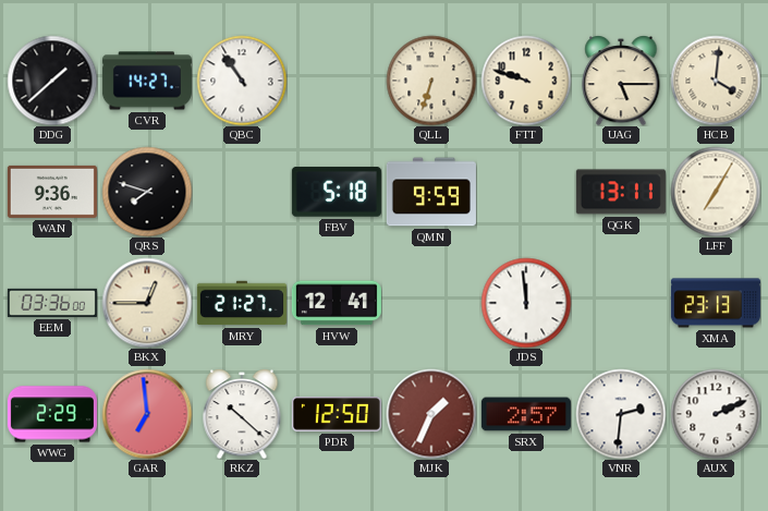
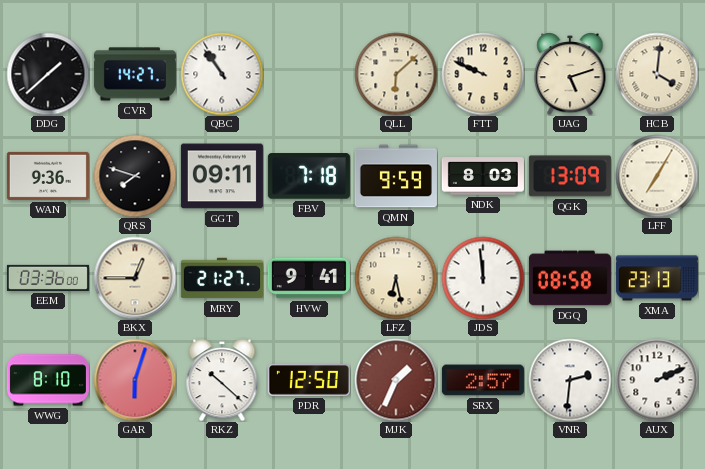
QLL: 6:33 -> 6:08
FTT: 9:48 -> 9:49
UAG: 5:15 -> 5:12
GGT: none -> 09:11
FBV: 5:18 -> 7:18
NDK: none -> 8:03
QGK: 13:11 -> 13:09
HVW: 12:41 -> 9:41
LFZ: none -> 6:28
DGQ: none -> 08:58
WWG: 2:29 -> 8:10
GAR: 6:59 -> 6:03
